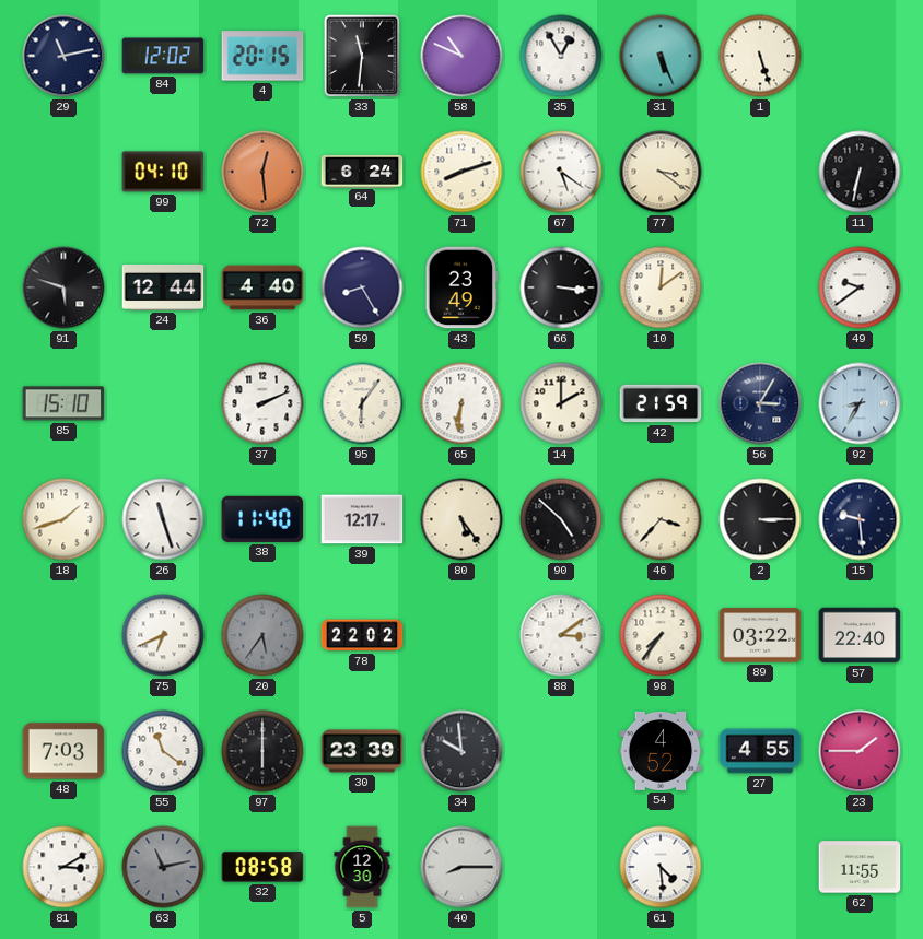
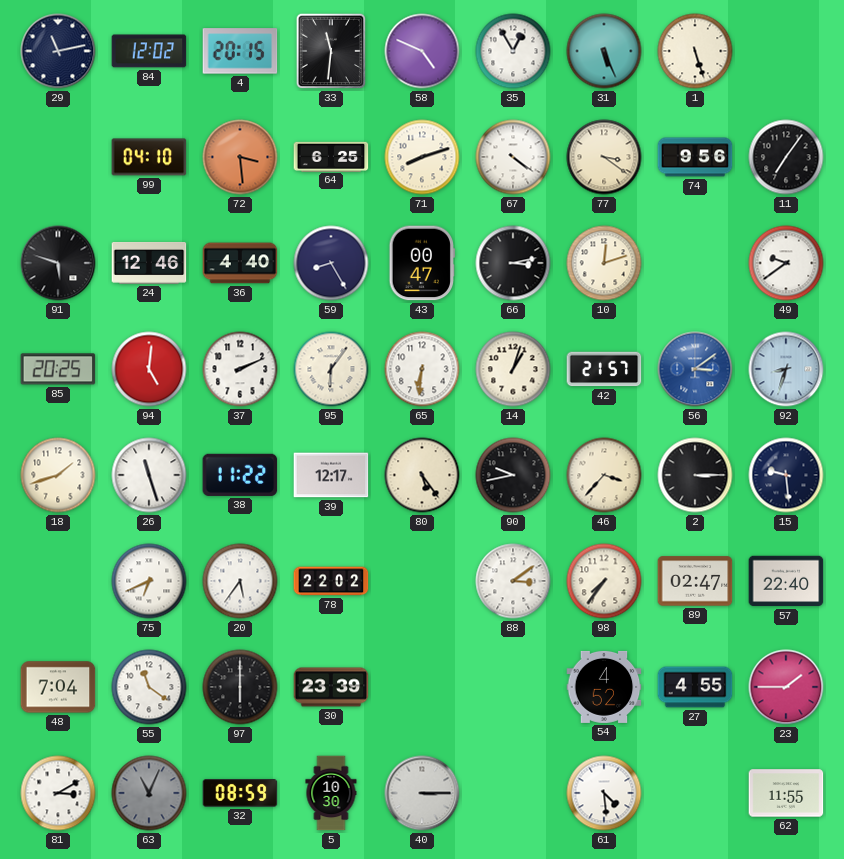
58: 10:49 -> 4:49
72: 12:29 -> 3:29
64: 6:24 -> 6:25
67: 5:21 -> 4:21
74: none -> 9:56
11: 6:32 -> 7:06
24: 12:44 -> 12:46
43: 23:49 -> 00:47
66: 3:16 -> 3:13
10: 12:09 -> 12:12
85: 15:10 -> 20:25
94: none -> 5:01
14: 2:00 -> 1:03
42: 21:59 -> 21:57
56: 3:05 -> 3:09
56 dial: navy -> blue
92: 8:35 -> 8:33
38: 11:40 -> 11:22
90: 4:52 -> 9:43
20 dial: grey -> white
89: 03:22 -> 02:47
48: 7:03 -> 7:04
34: 9:59 -> none
63: 11:13 -> 11:04
32: 08:58 -> 08:59
5: 12:30 -> 10:30
40: 8:15 -> 3:15
